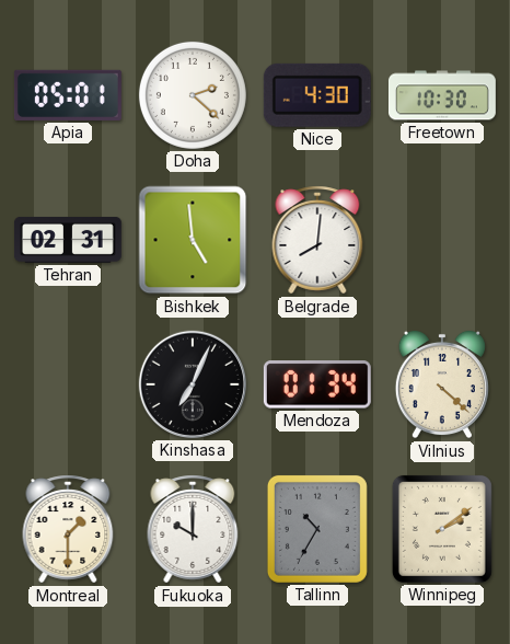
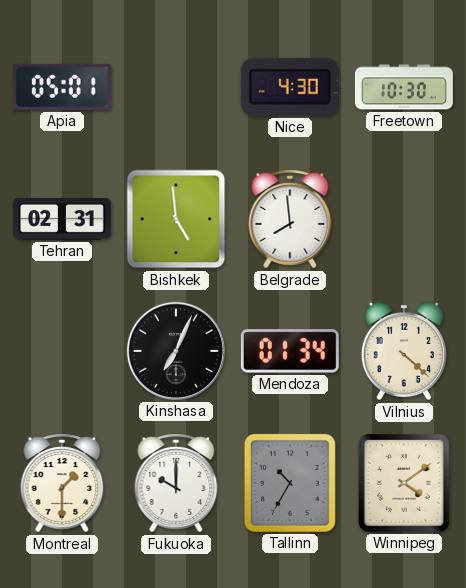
Doha: 2:22 -> none
Belgrade: 8:01 -> 7:59
Winnipeg: 2:09 -> 4:09
